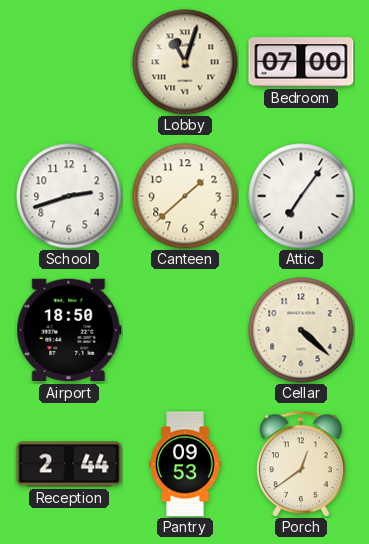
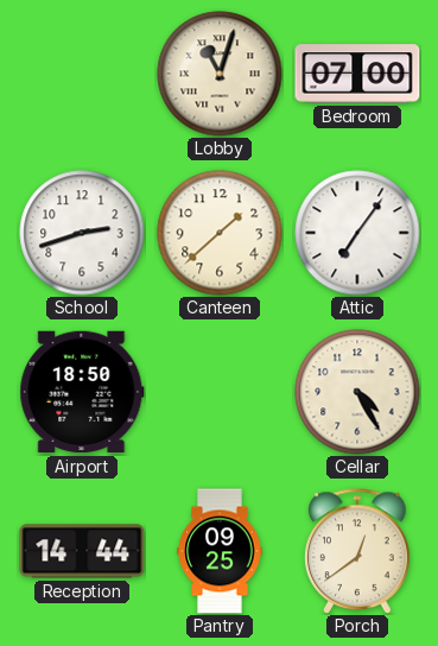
Cellar: 4:22 -> 4:25
Reception: 2:44 -> 14:44
Pantry: 09:53 -> 09:25
